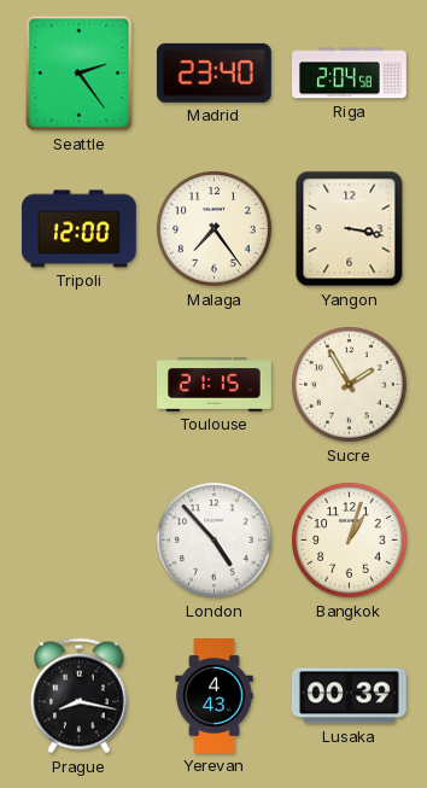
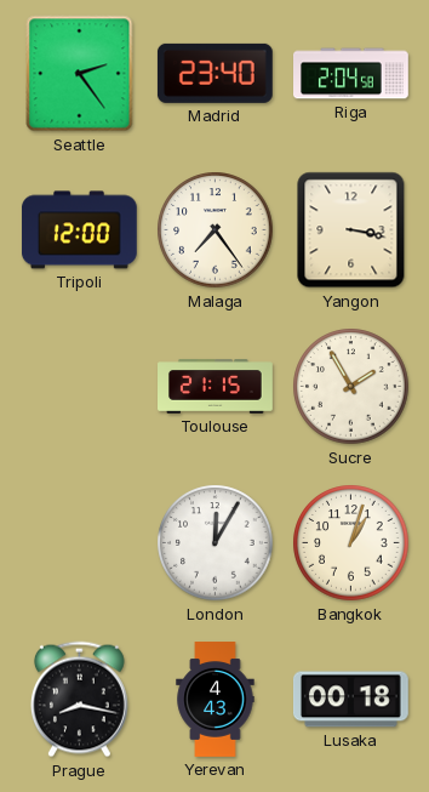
London: 4:53 -> 12:05
Lusaka: 00:39 -> 00:18
